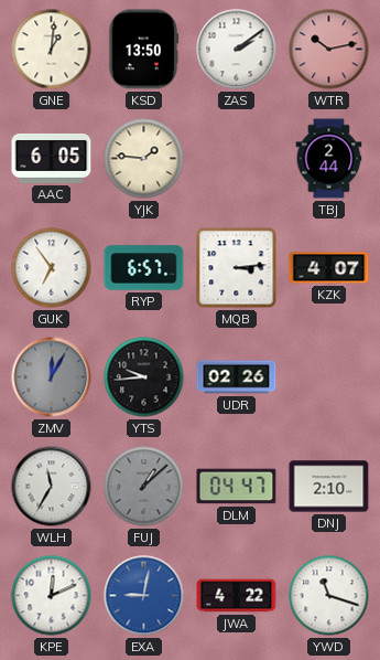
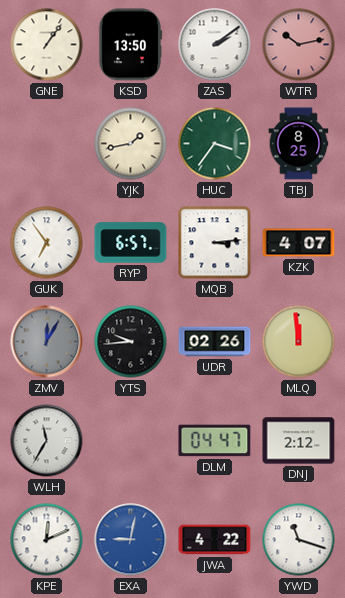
GNE: 1:01 -> 1:06
AAC: 6:05 -> none
YJK: 1:46 -> 1:43
HUC: none -> 3:36
TBJ: 2:44 -> 8:25
MLQ: none -> 11:59
FUJ: 1:08 -> none
DNJ: 2:10 -> 2:12
